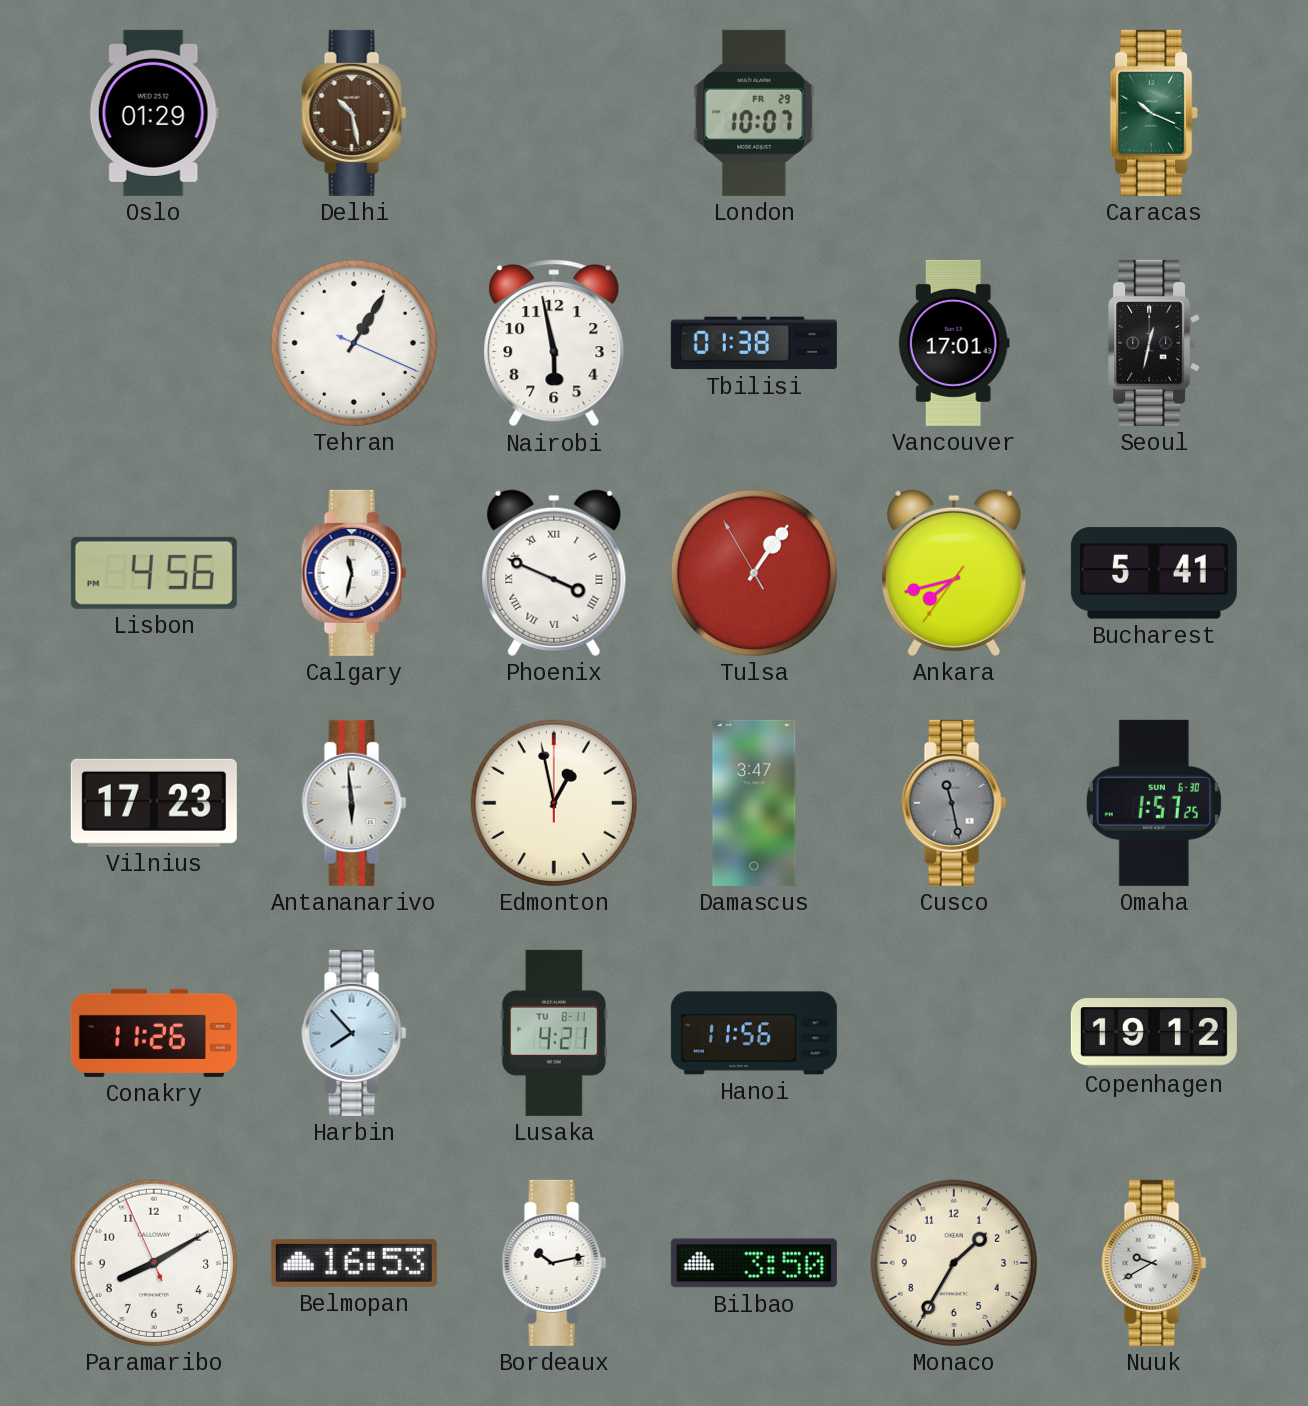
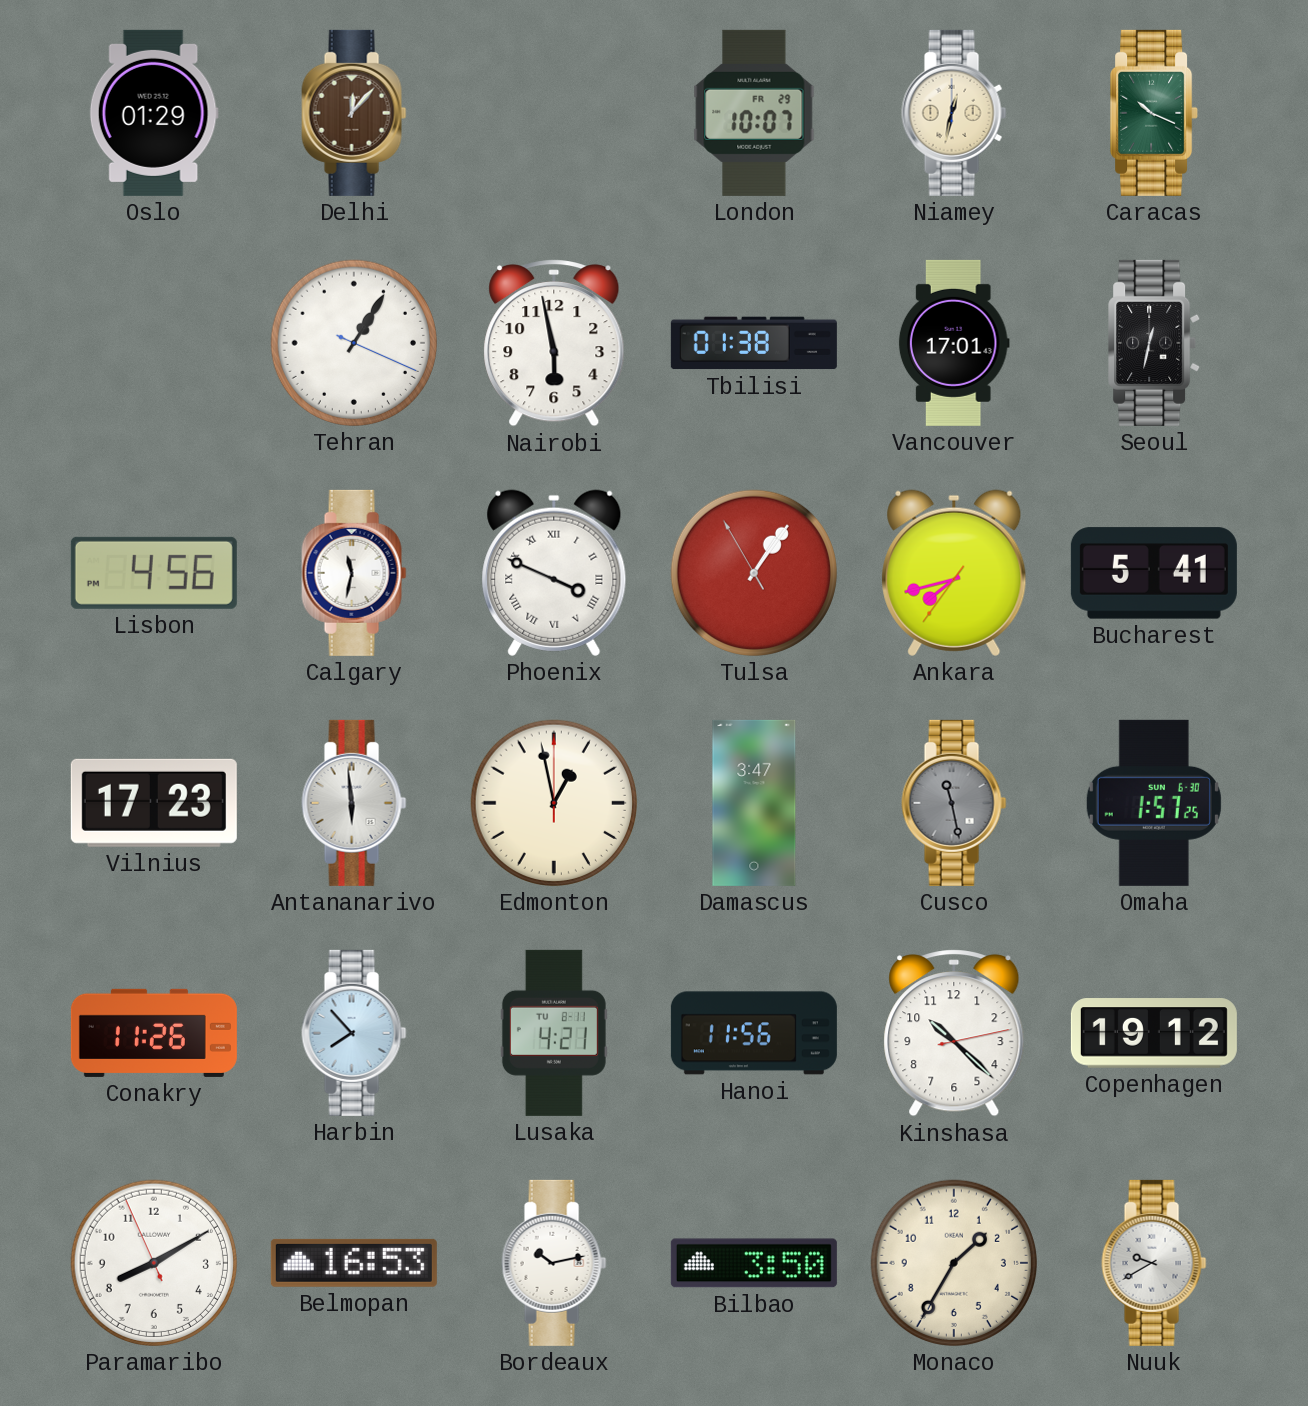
Delhi: 10:28 -> 12:07
Niamey: none -> 12:32
Kinshasa: none -> 10:22
